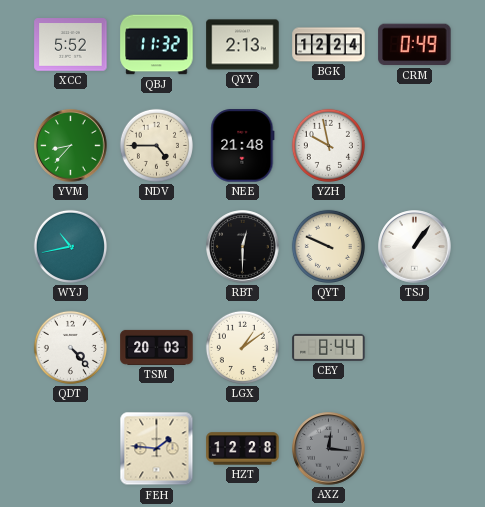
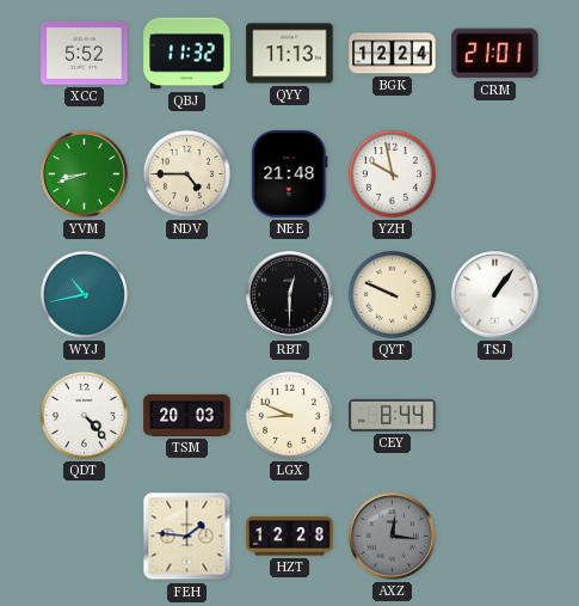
QYY: 2:13 -> 11:13
CRM: 0:49 -> 21:01
YVM: 8:37 -> 8:42
LGX: 1:09 -> 8:49
